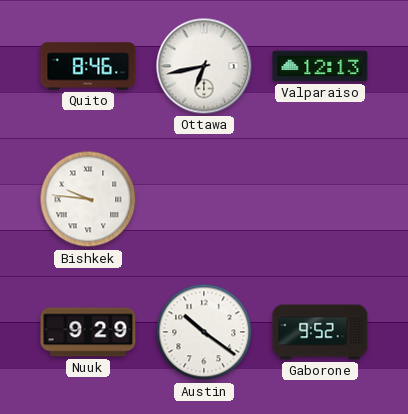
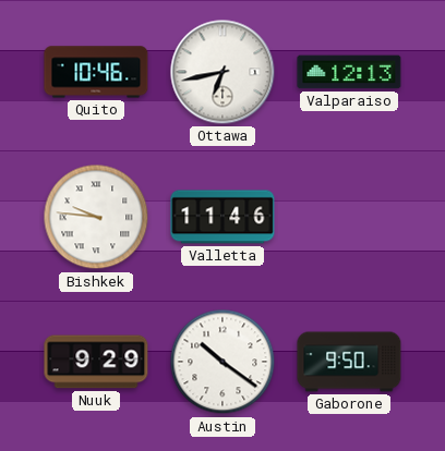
Quito: 8:46 -> 10:46
Valletta: none -> 11:46
Gaborone: 9:52 -> 9:50
